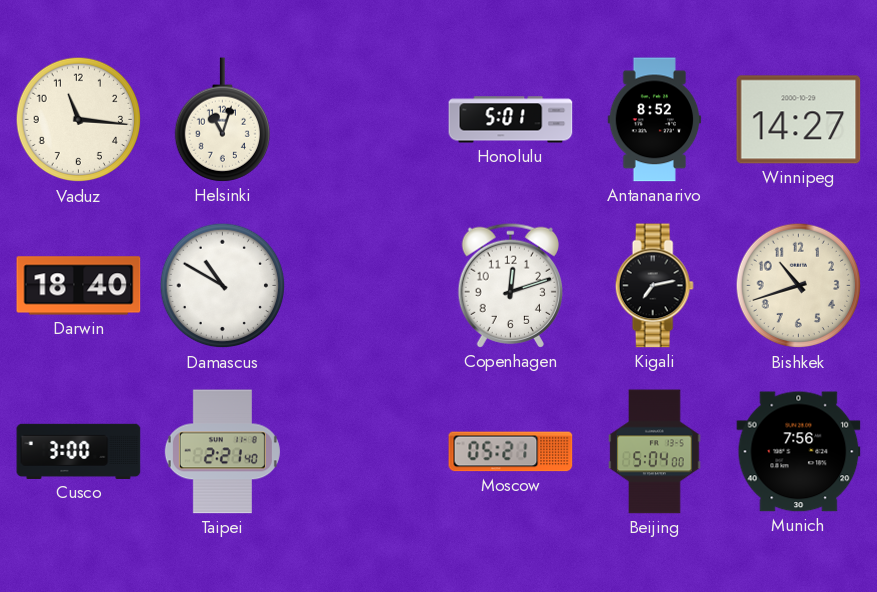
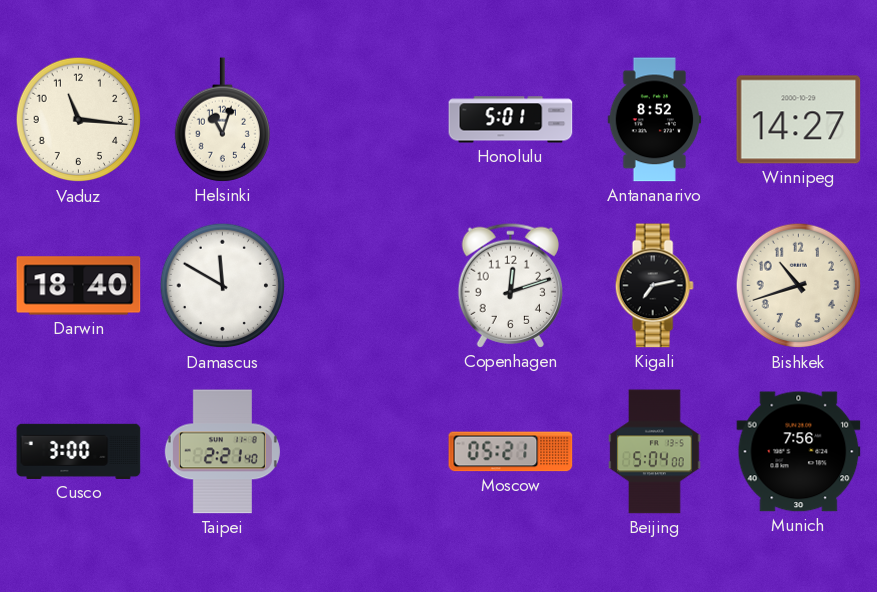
Damascus: 10:50 -> 11:50
